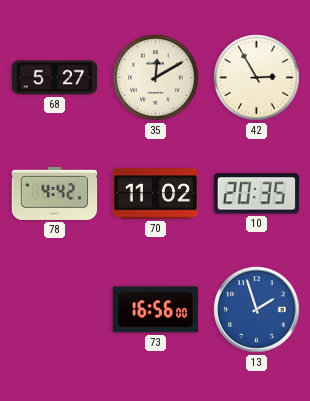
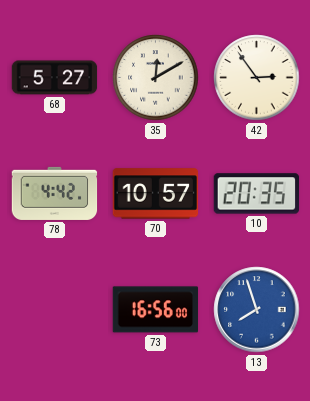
42: 2:55 -> 2:54
70: 11:02 -> 10:57
13: 1:57 -> 7:57
